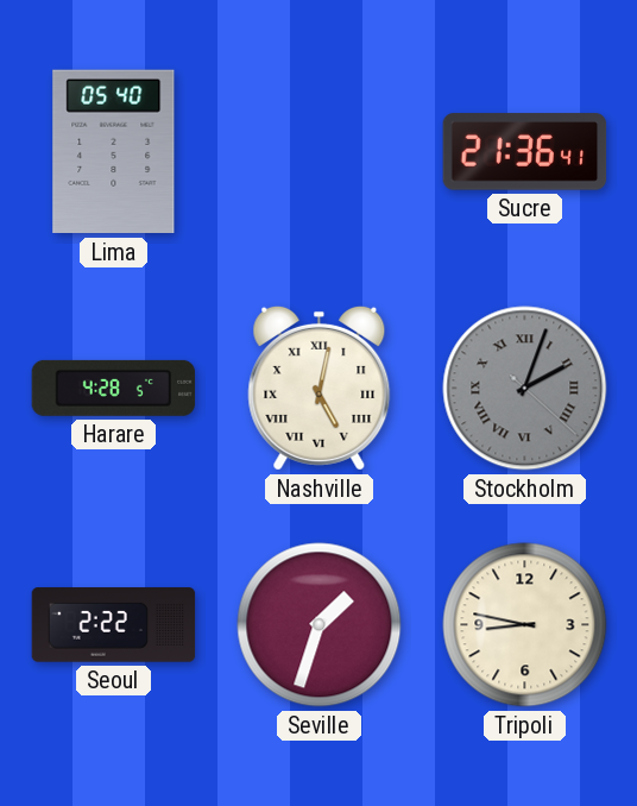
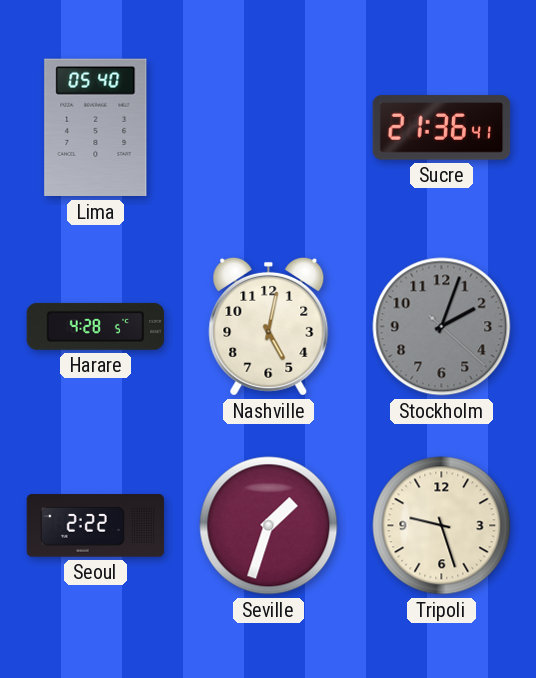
Nashville numerals: Roman -> Arabic
Stockholm numerals: Roman -> Arabic
Tripoli: 8:47 -> 9:27
